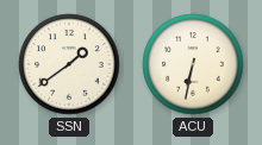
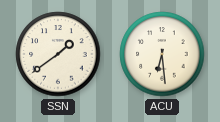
ACU: 6:32 -> 6:29
